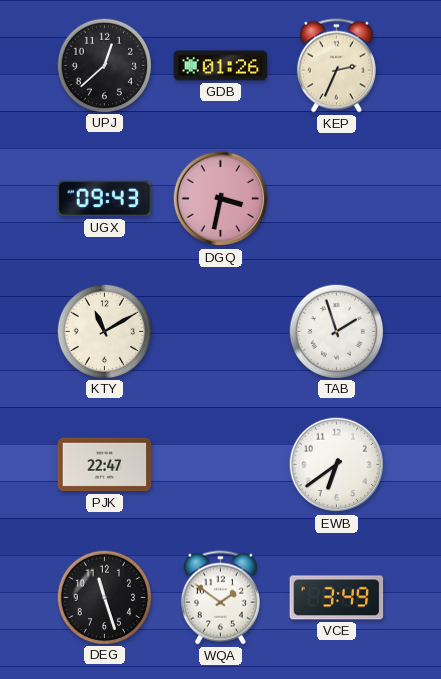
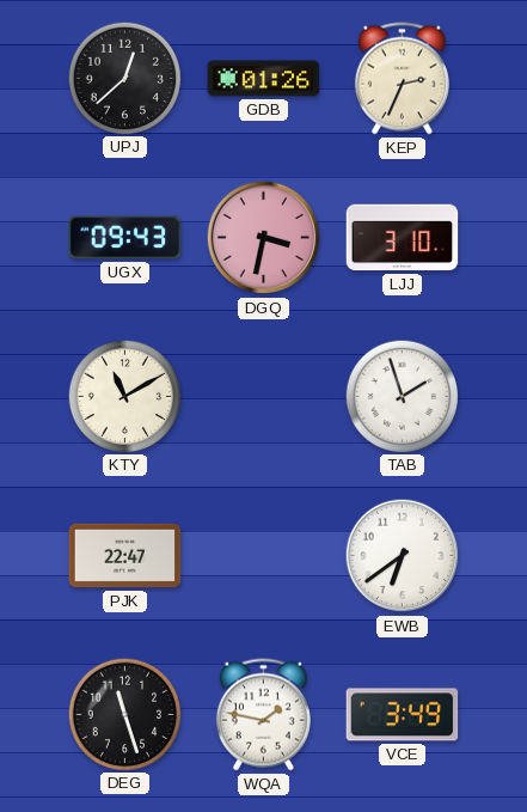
LJJ: none -> 3:10
WQA: 1:51 -> 1:47
